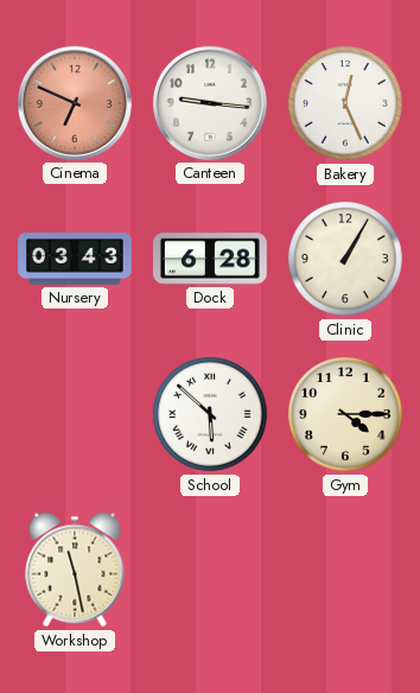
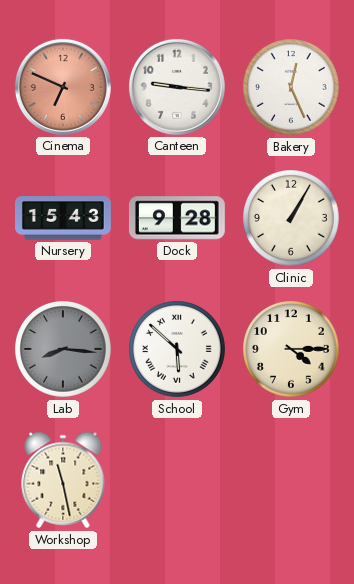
Nursery: 03:43 -> 15:43
Dock: 6:28 -> 9:28
Lab: none -> 8:16
